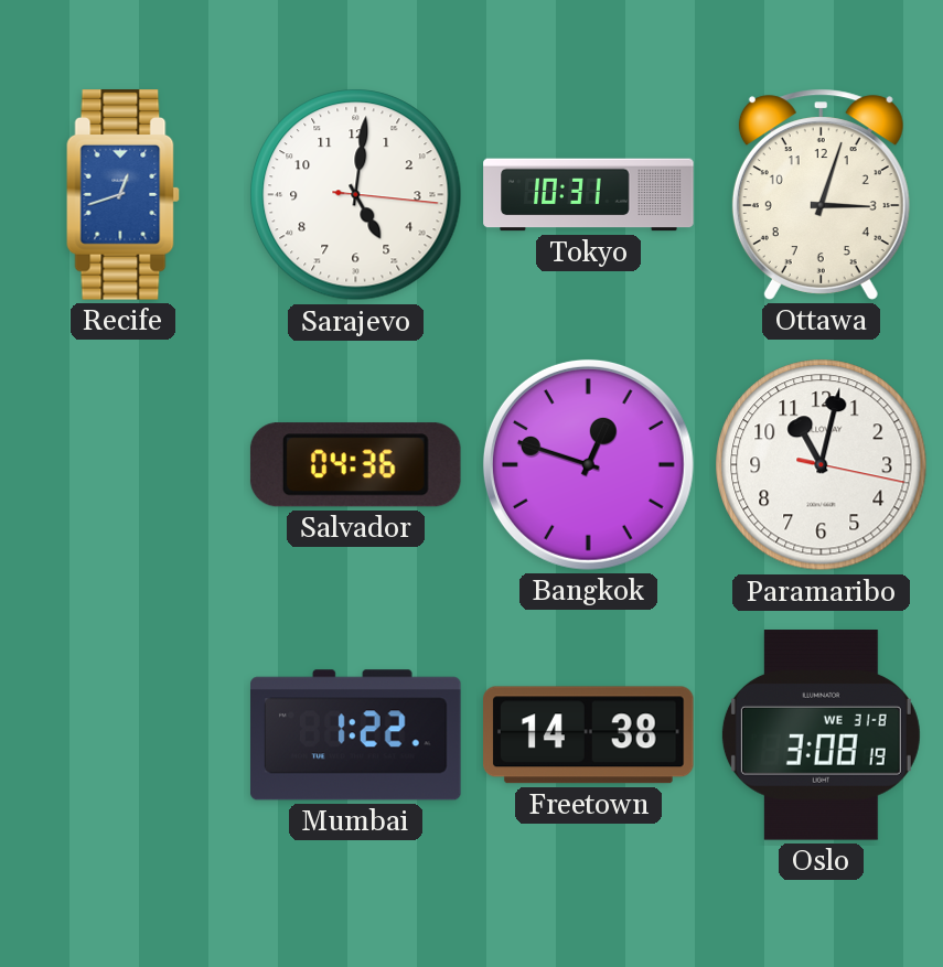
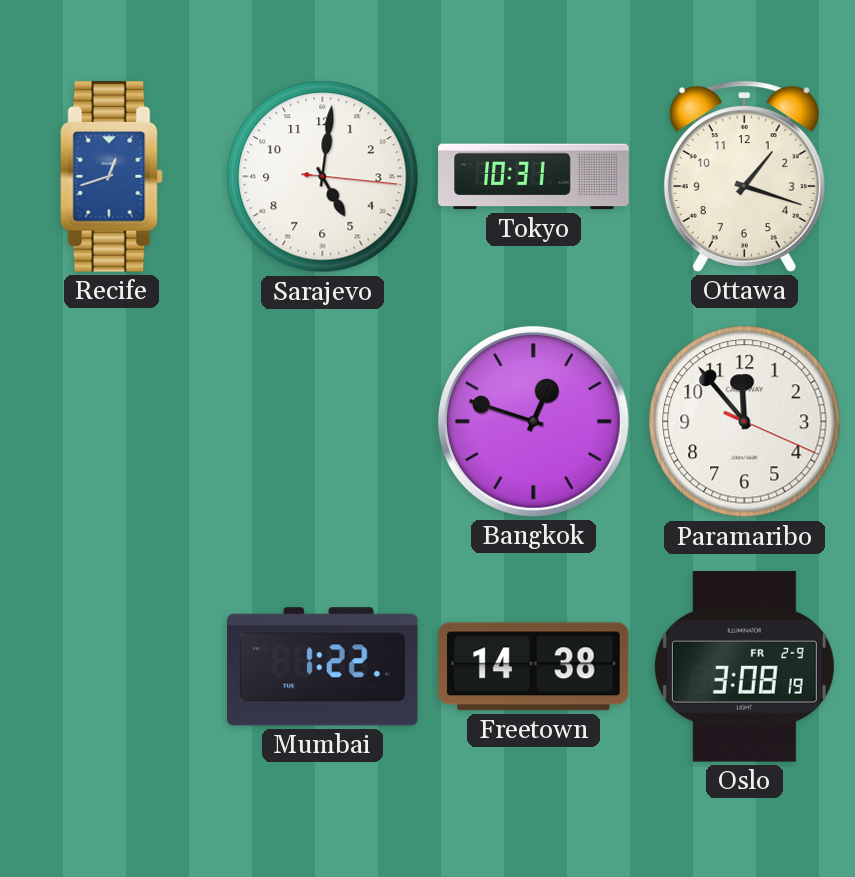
Ottawa: 3:03 -> 1:18
Salvador: 04:36 -> none
Paramaribo: 11:02 -> 11:53
Oslo date: WE 31-8 -> FR 2-9
